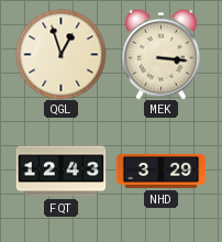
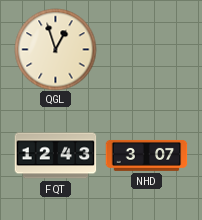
MEK: 3:16 -> none
NHD: 3:29 -> 3:07
